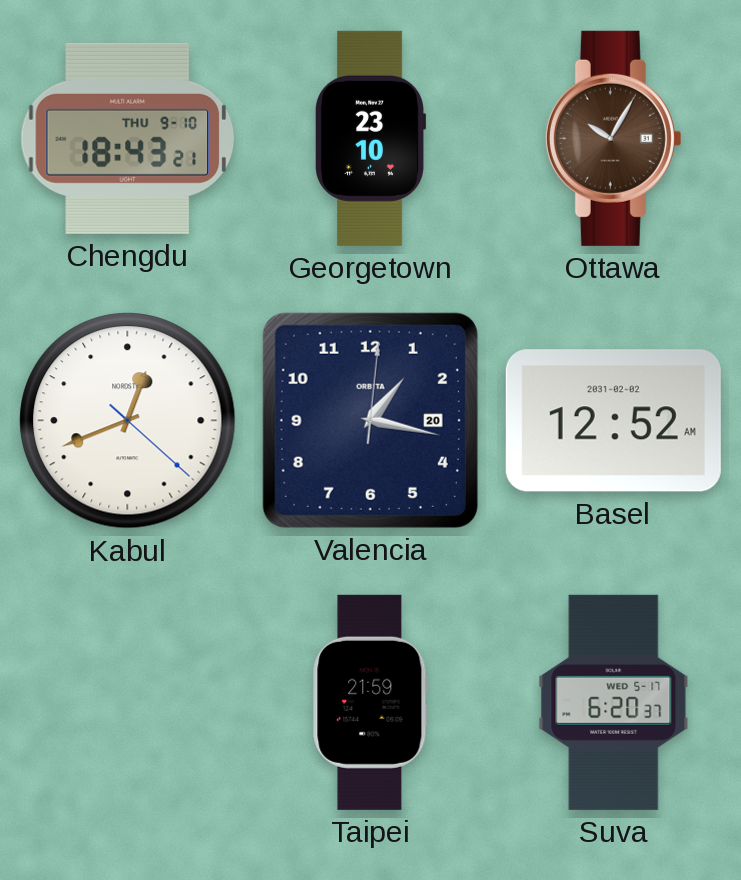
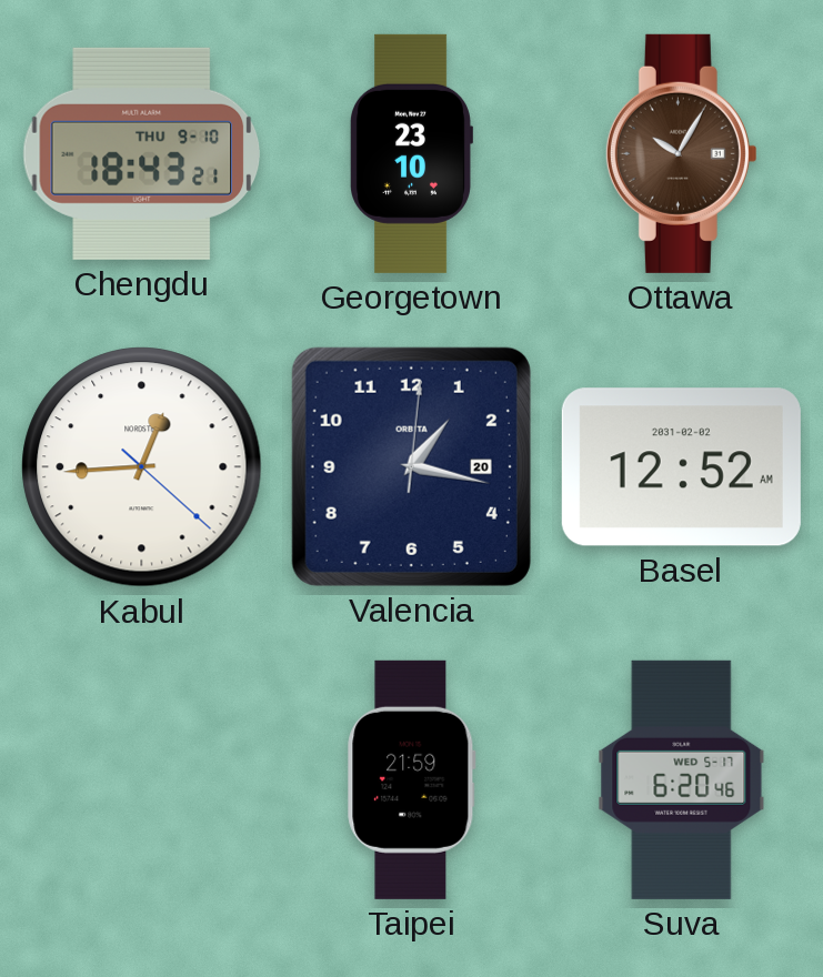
Kabul: 12:41 -> 12:44
Suva: 6:20:37 -> 6:20:46
